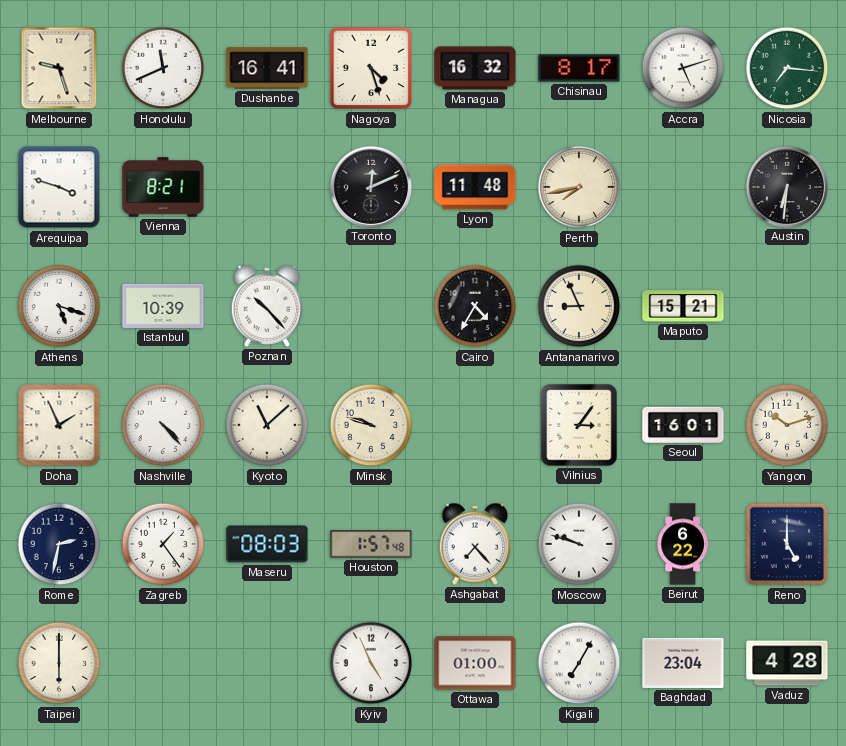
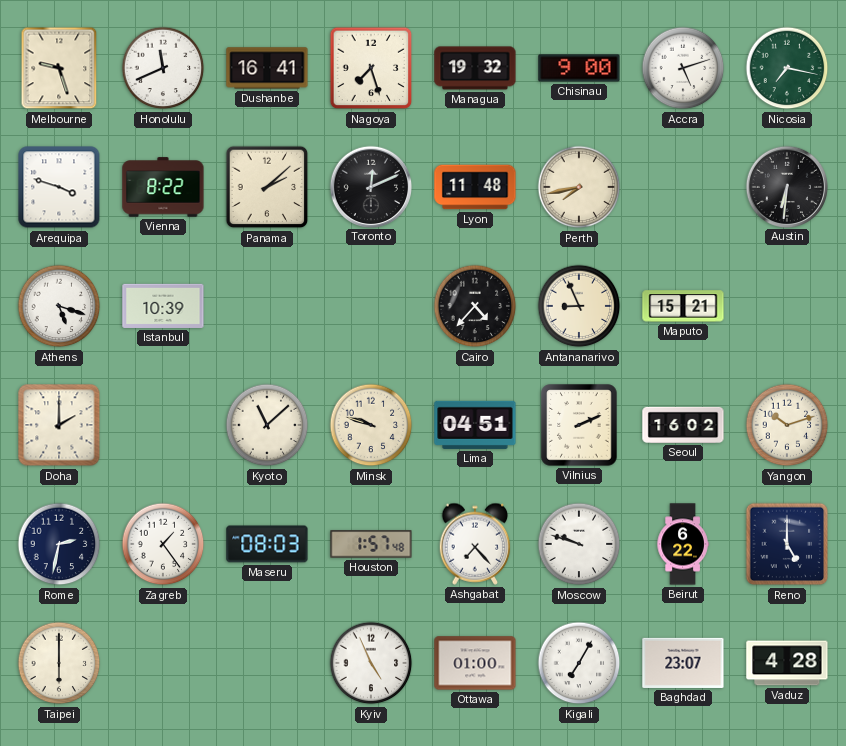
Nagoya: 4:27 -> 7:27
Managua: 16:32 -> 19:32
Chisinau: 8:17 -> 9:00
Nicosia: 7:16 -> 7:17
Vienna: 8:21 -> 8:22
Panama: none -> 2:08
Poznan: 10:23 -> none
Cairo: 4:35 -> 4:37
Doha: 1:56 -> 2:00
Nashville: 4:23 -> none
Lima: none -> 04:51
Vilnius: 3:06 -> 2:11
Seoul: 16:01 -> 16:02
Baghdad: 23:04 -> 23:07
